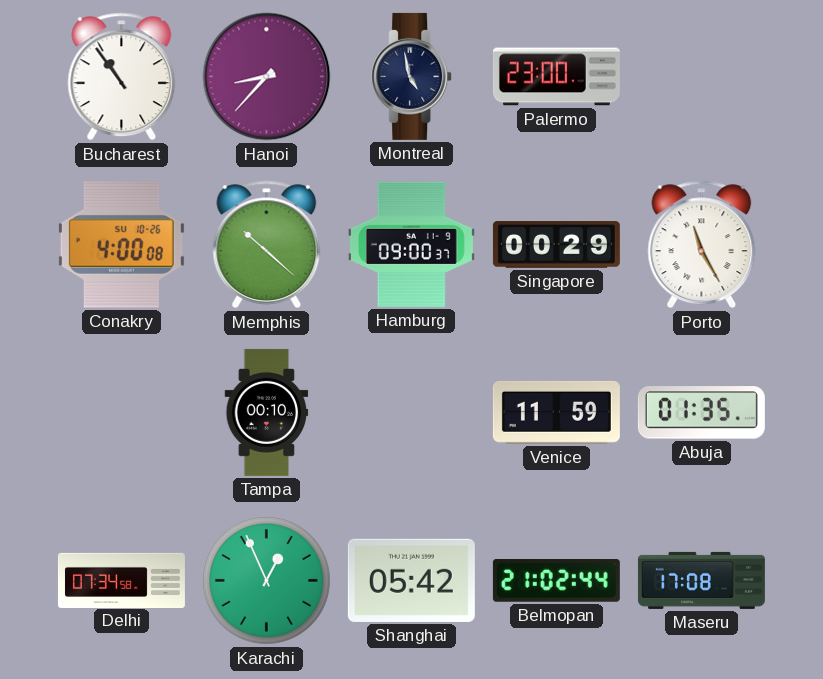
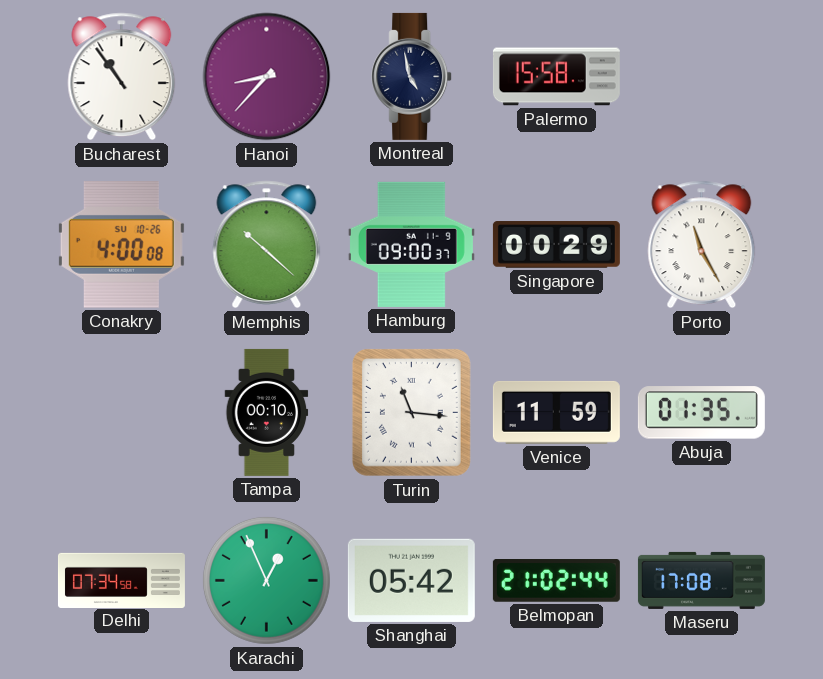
Palermo: 23:00 -> 15:58
Turin: none -> 11:16
